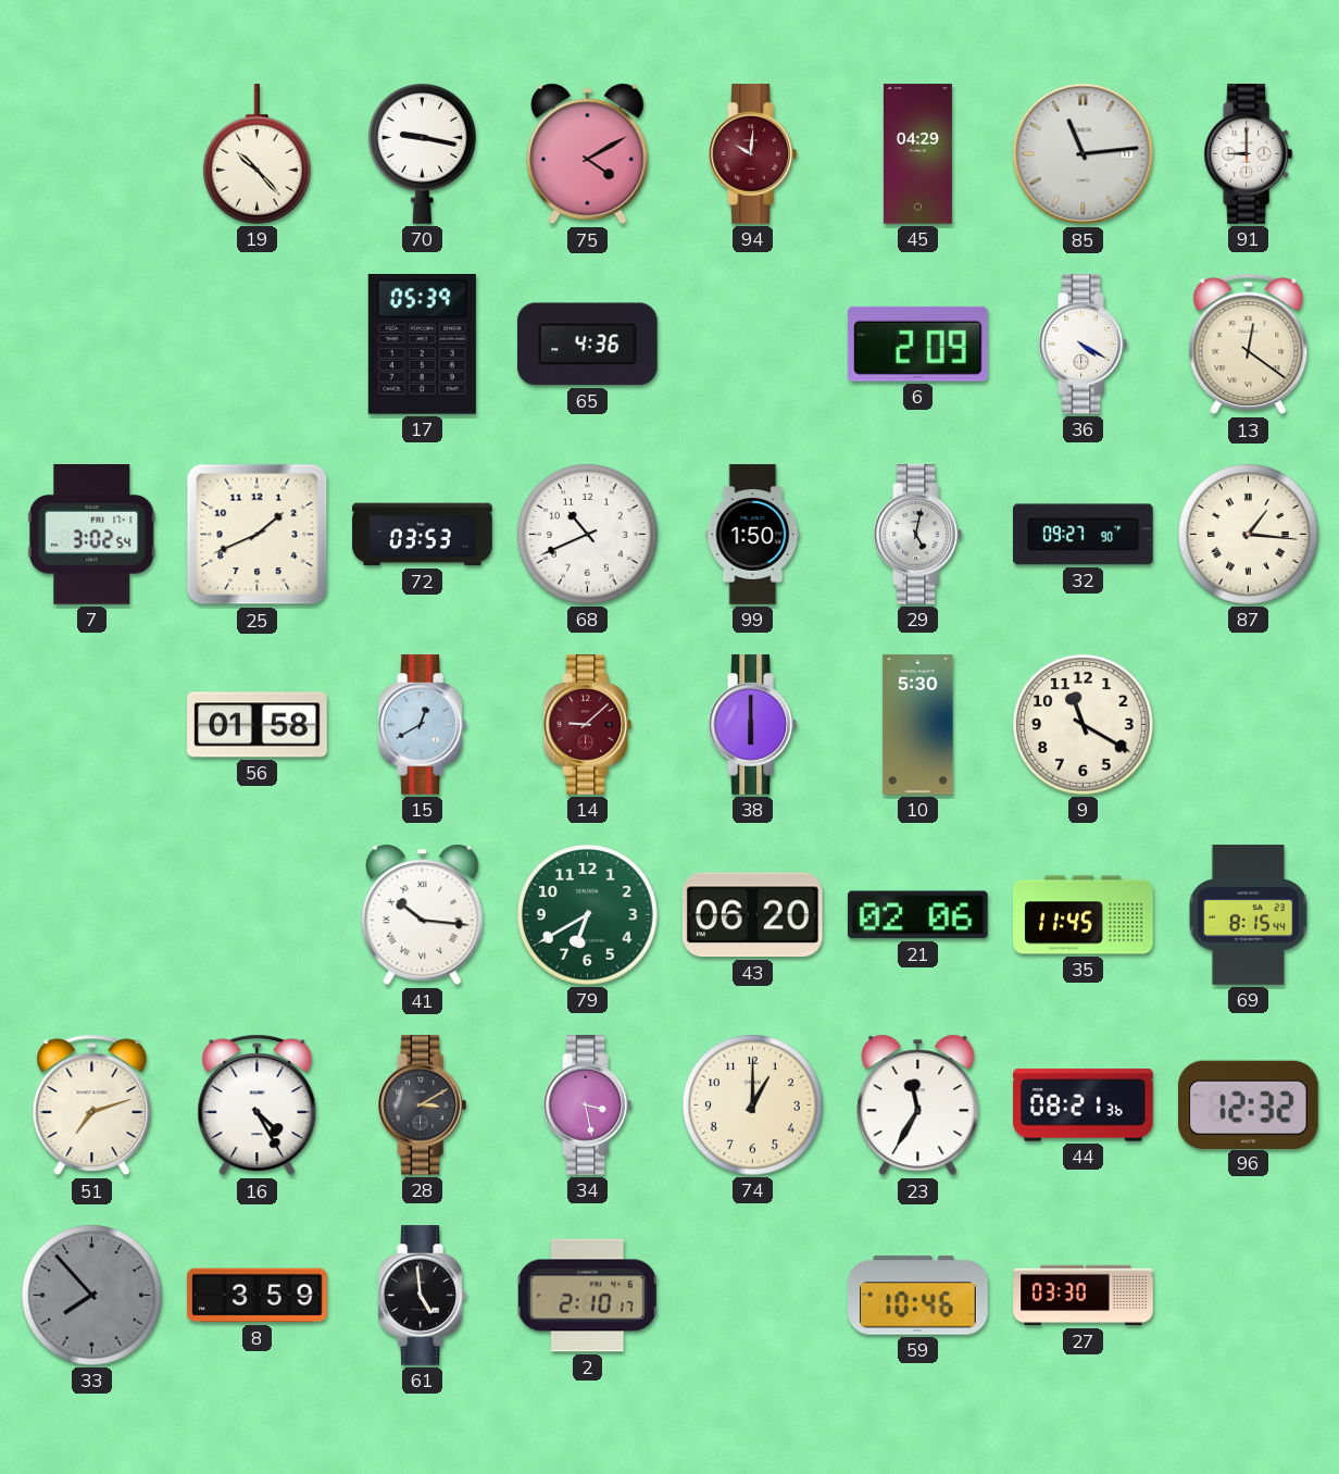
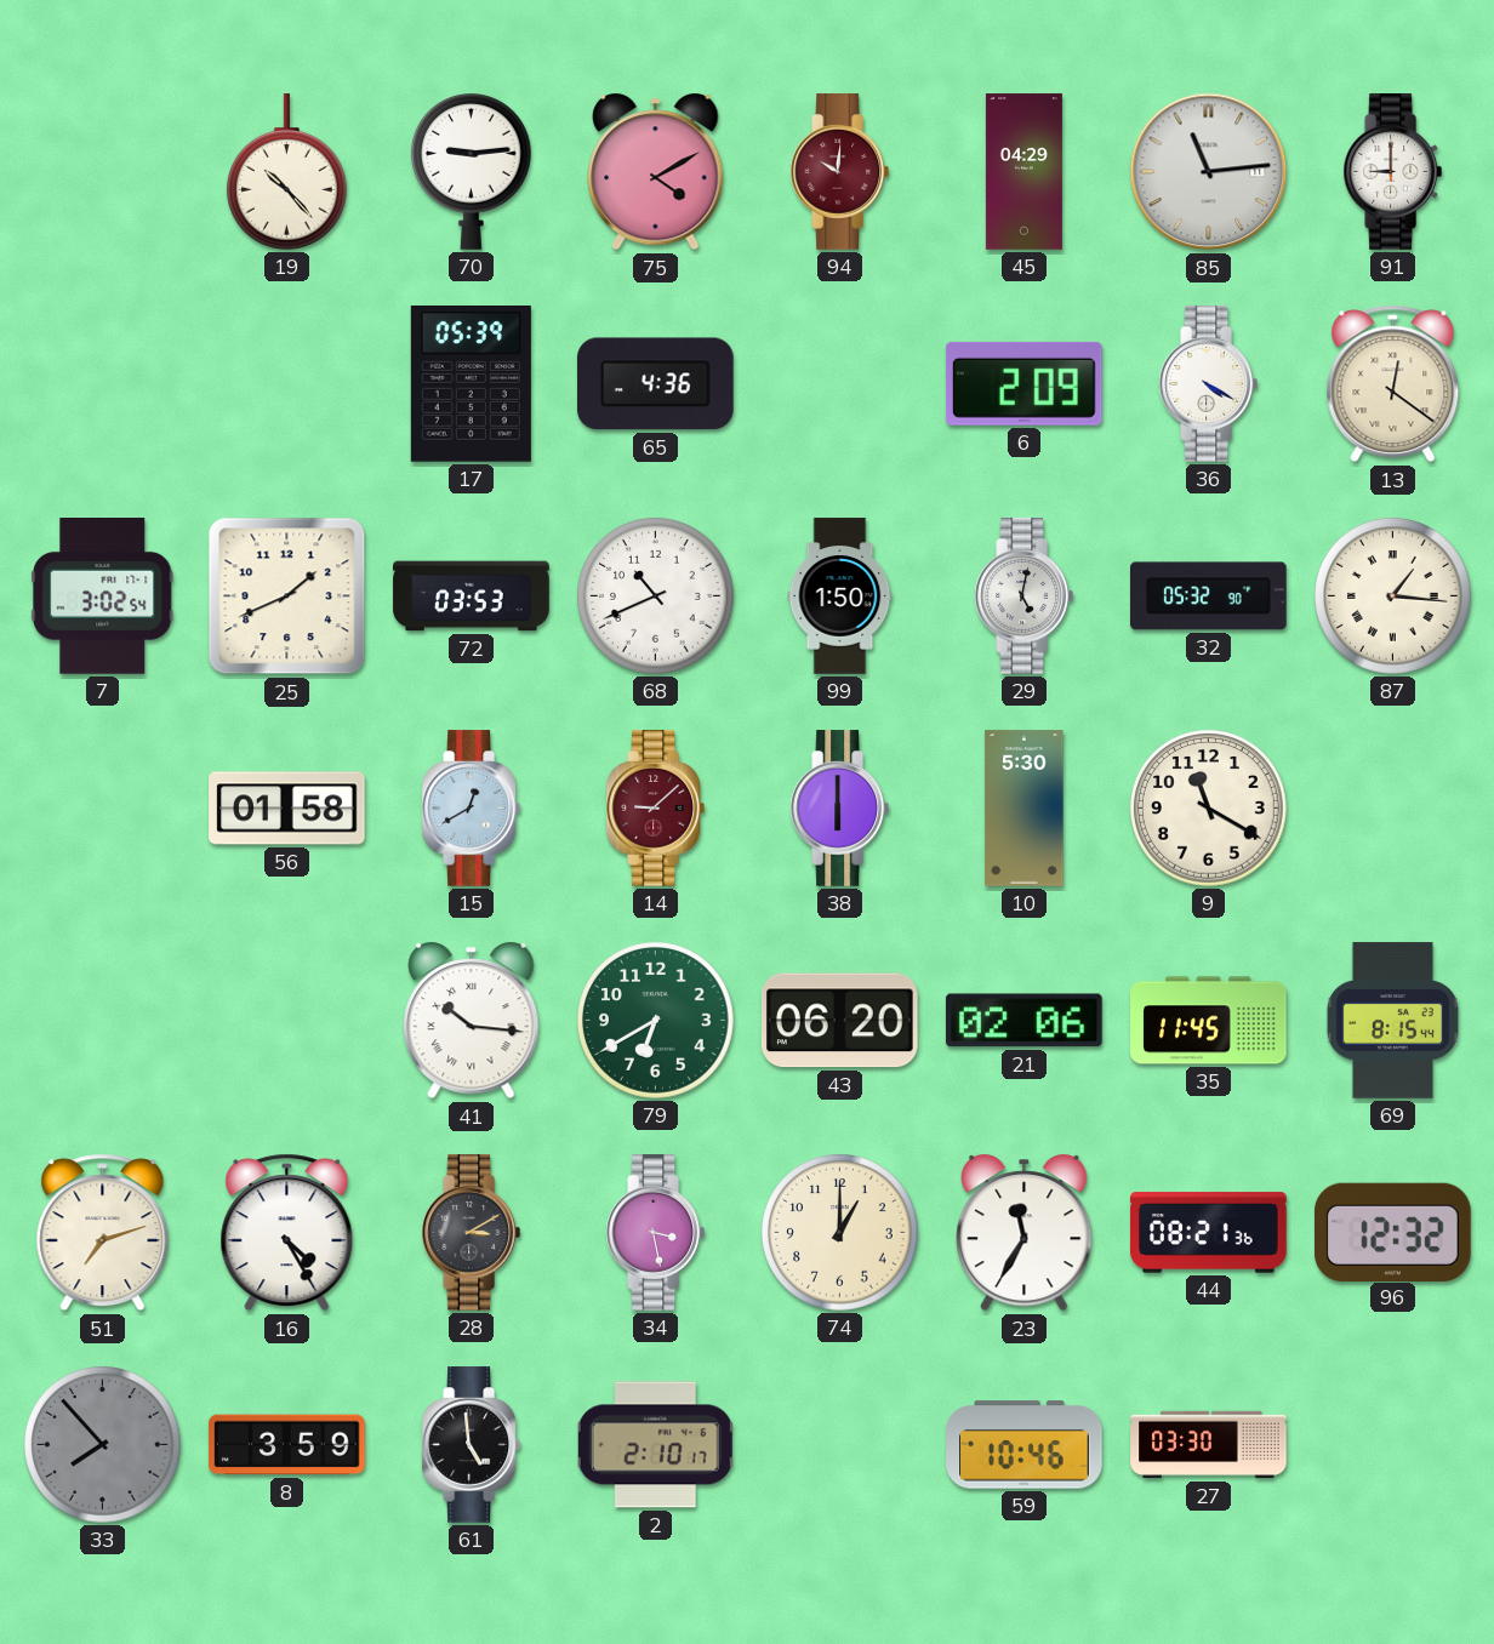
70: 9:17 -> 9:14
32: 09:27 -> 05:32
